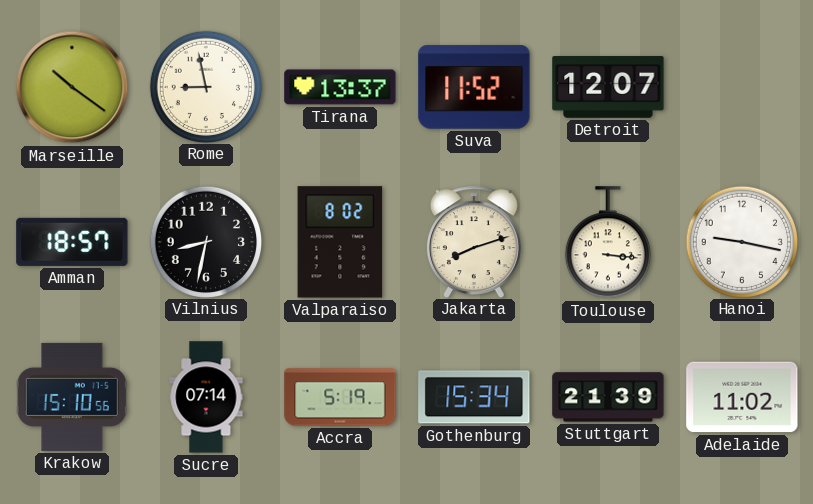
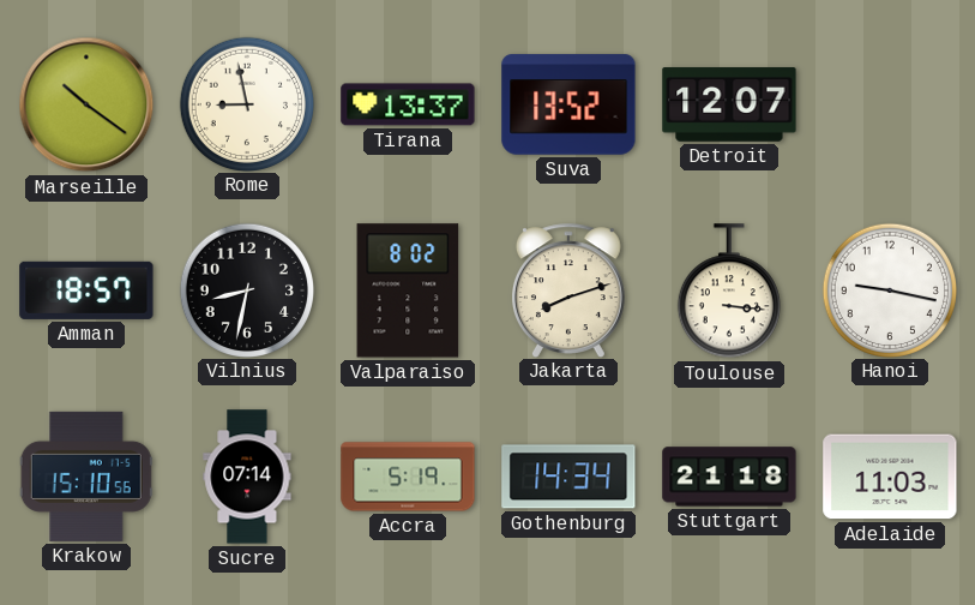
Suva: 11:52 -> 13:52
Gothenburg: 15:34 -> 14:34
Stuttgart: 21:39 -> 21:18
Adelaide: 11:02 -> 11:03
